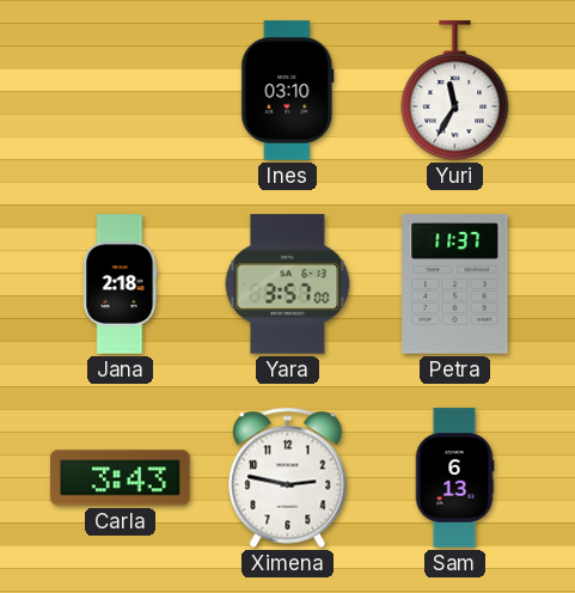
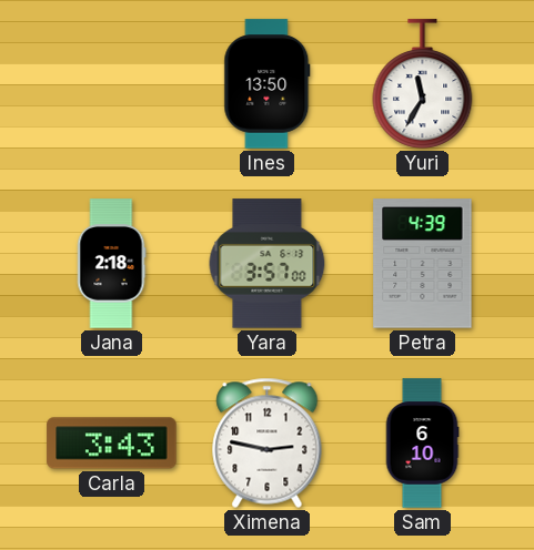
Ines: 03:10 -> 13:50
Petra: 11:37 -> 4:39
Sam: 6:13 -> 6:10
